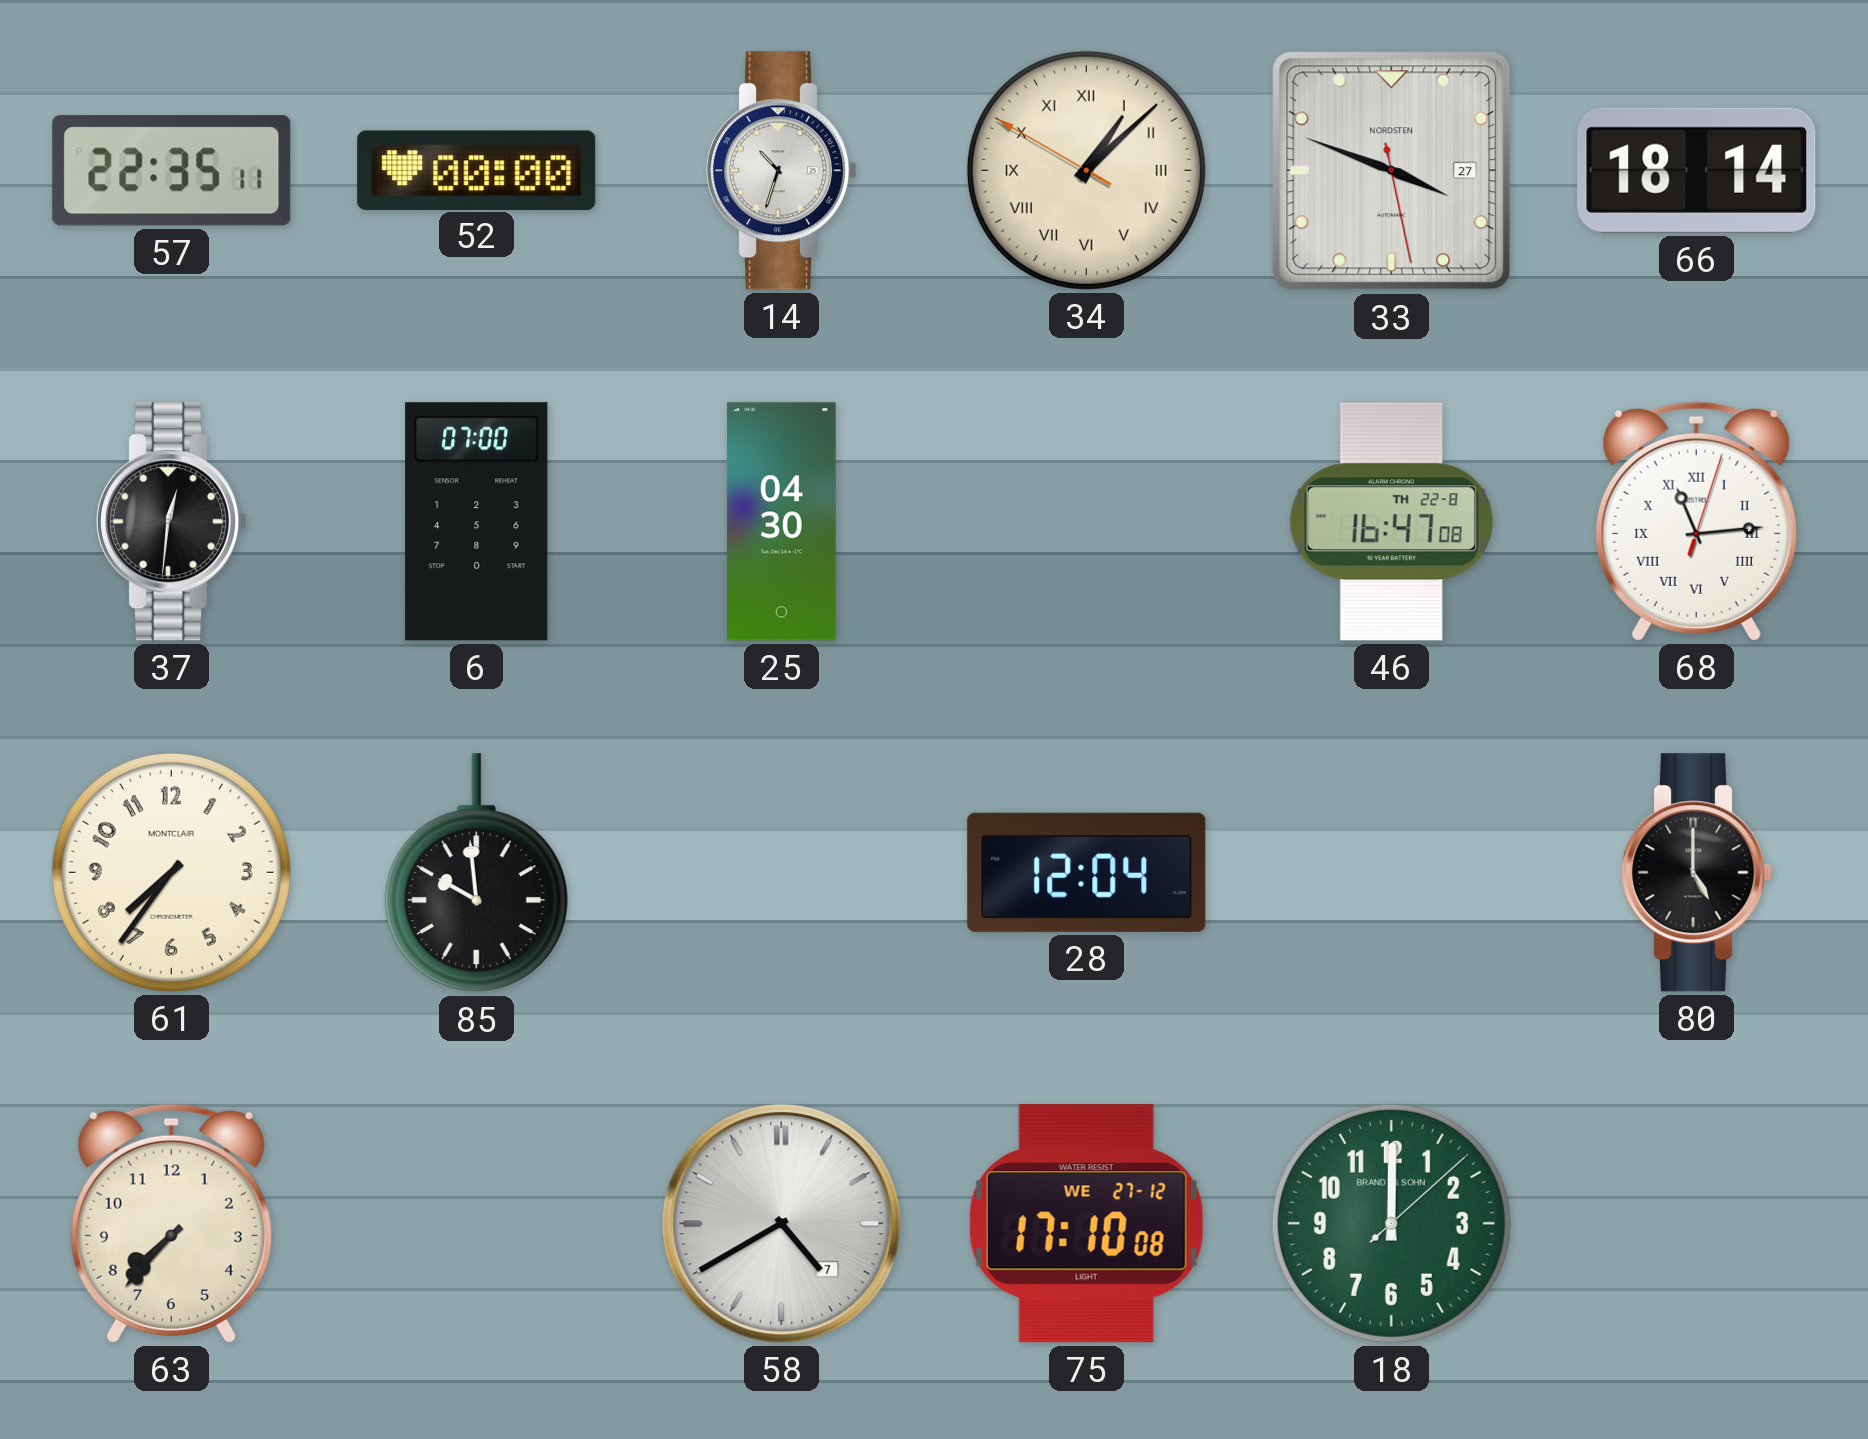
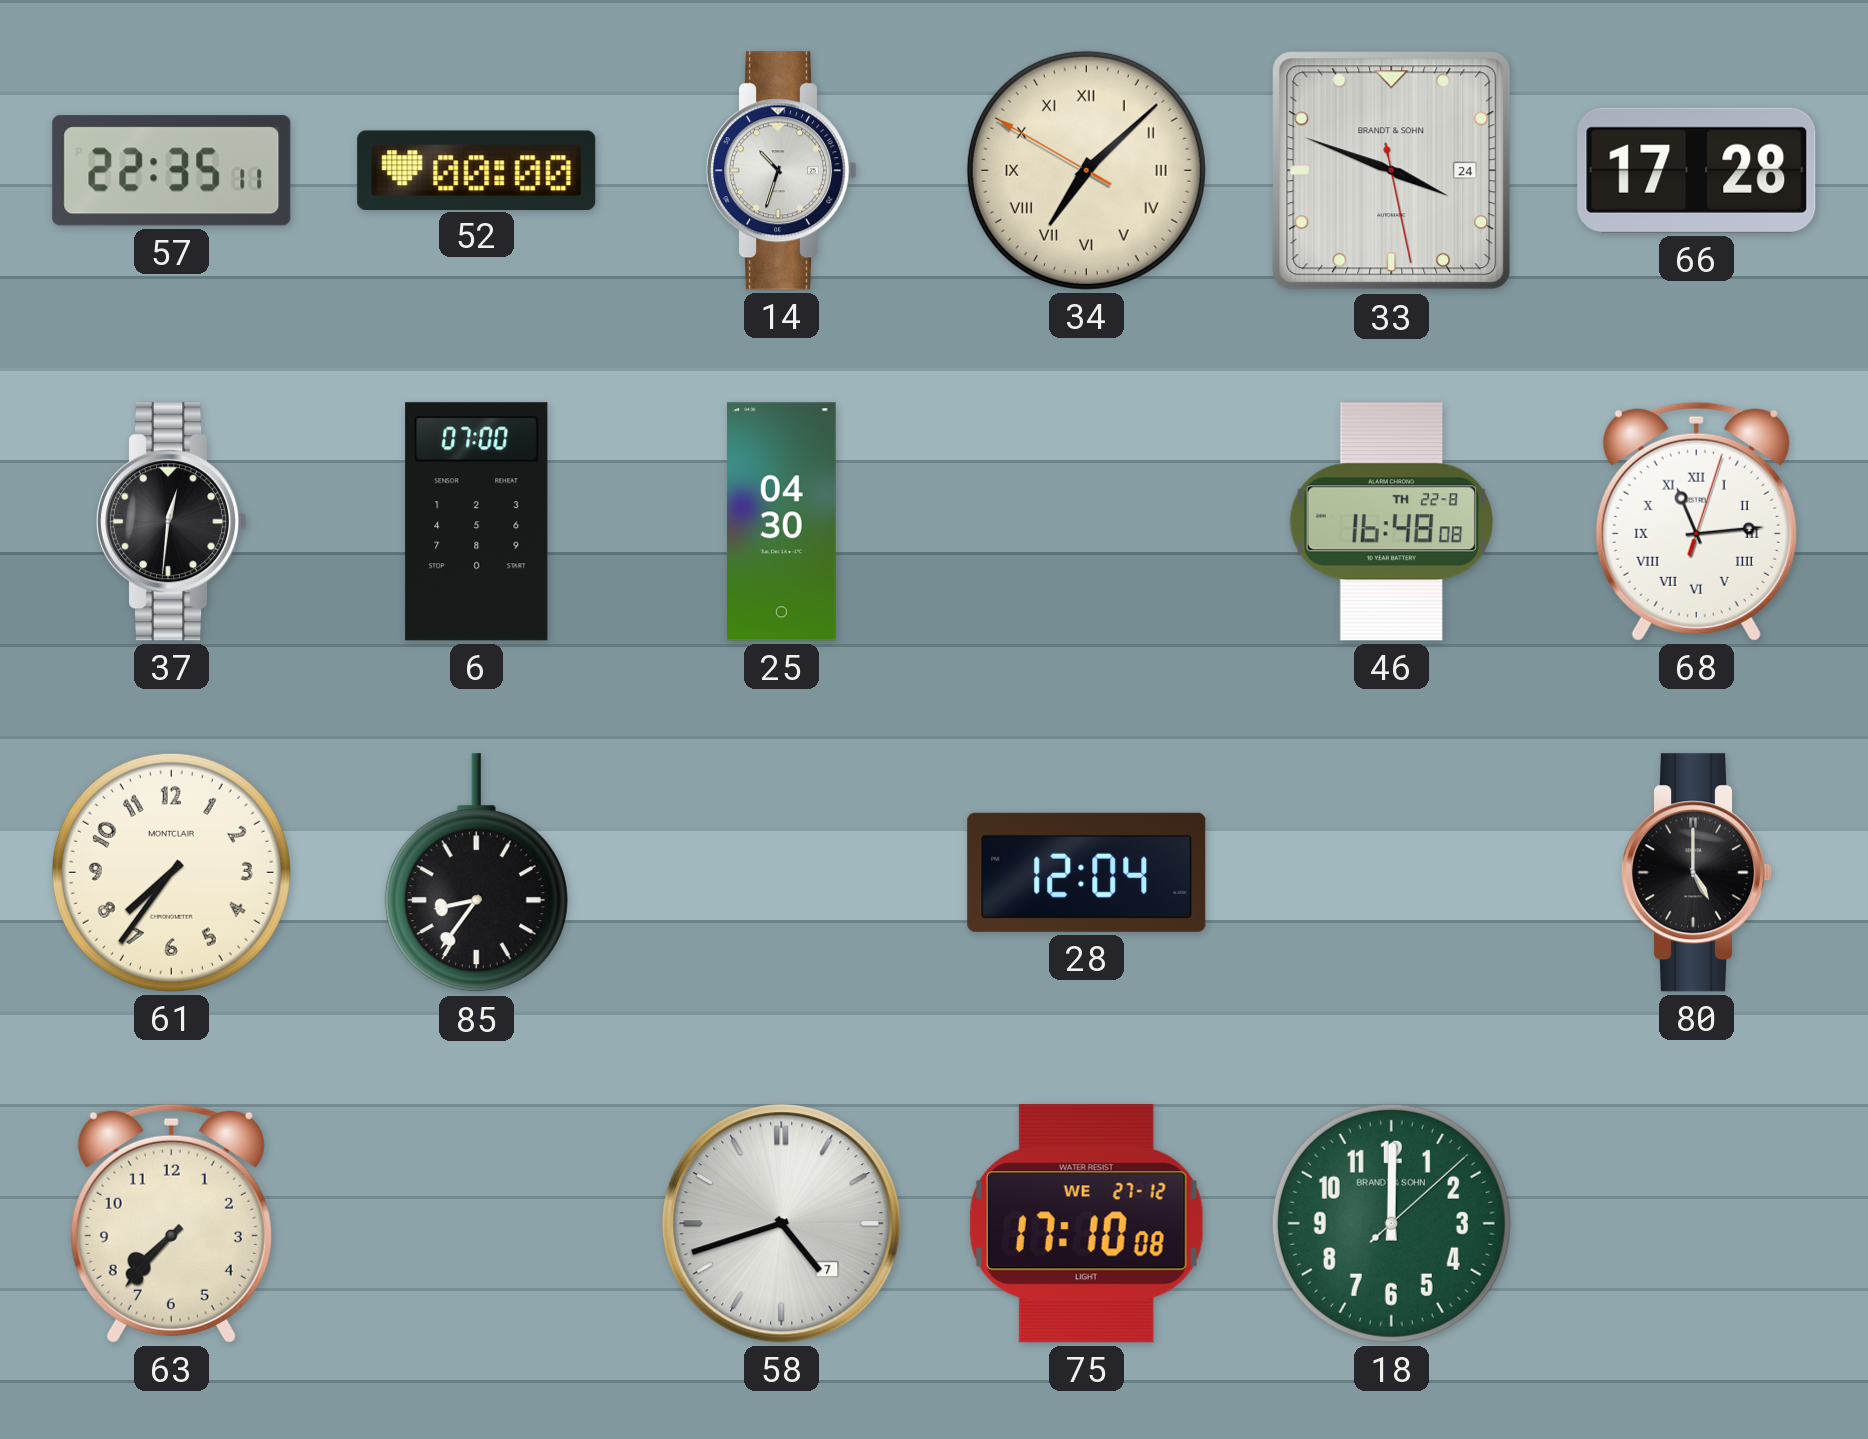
34: 1:07 -> 7:07
33 date: 27 -> 24
33 brand: NORDSTEN -> BRANDT & SOHN
66: 18:14 -> 17:28
46: 16:47 -> 16:48
85: 9:59 -> 8:36
58: 4:40 -> 4:42
